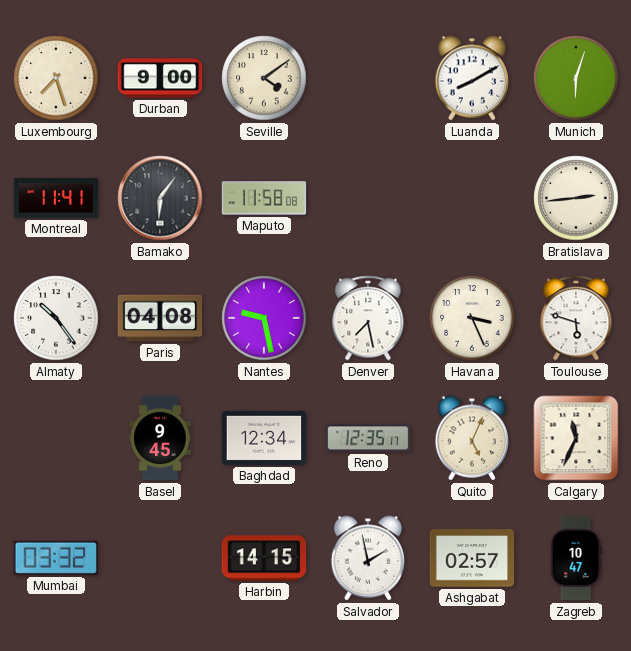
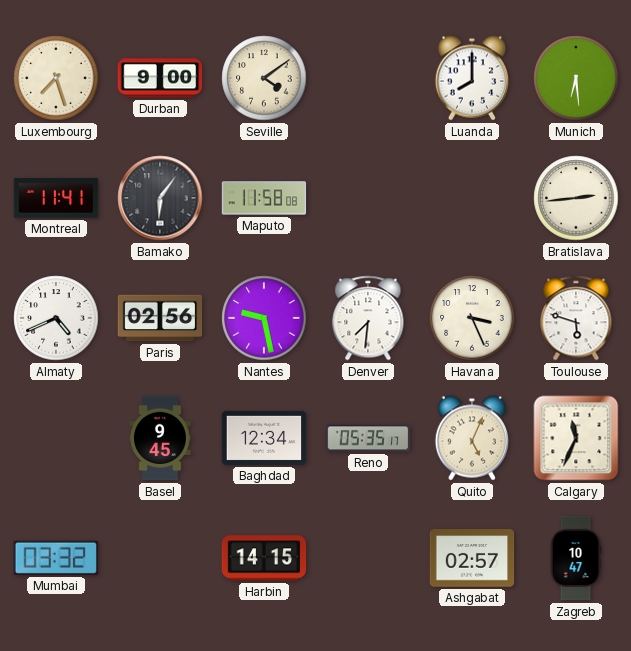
Luanda: 8:10 -> 8:00
Munich: 6:03 -> 6:29
Almaty: 10:24 -> 4:41
Paris: 04:08 -> 02:56
Denver: 7:28 -> 7:31
Reno: 12:35 -> 05:35
Salvador: 1:58 -> none
